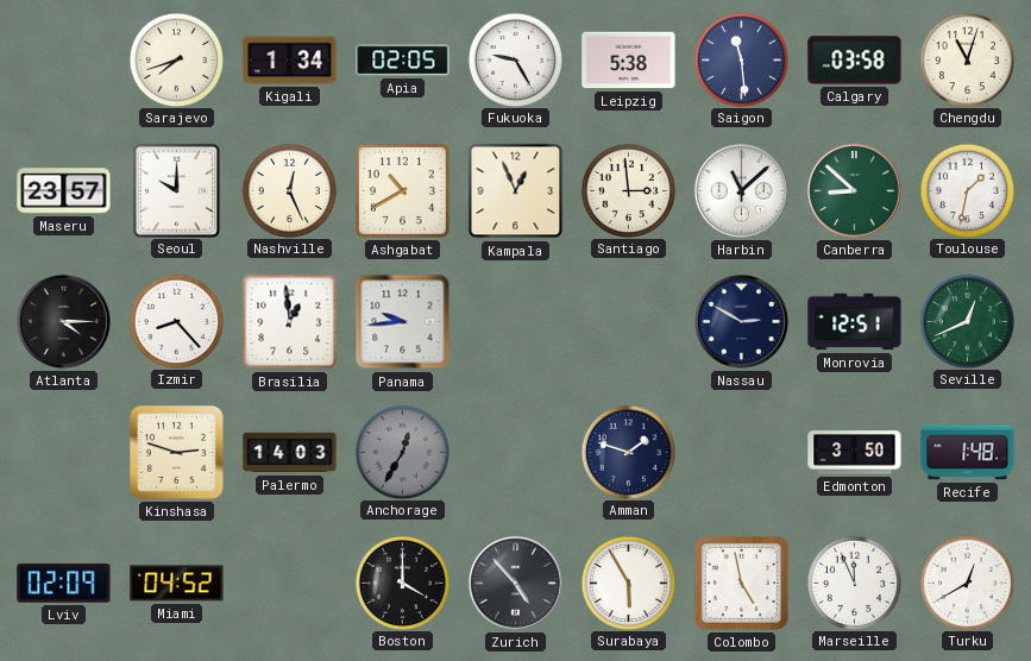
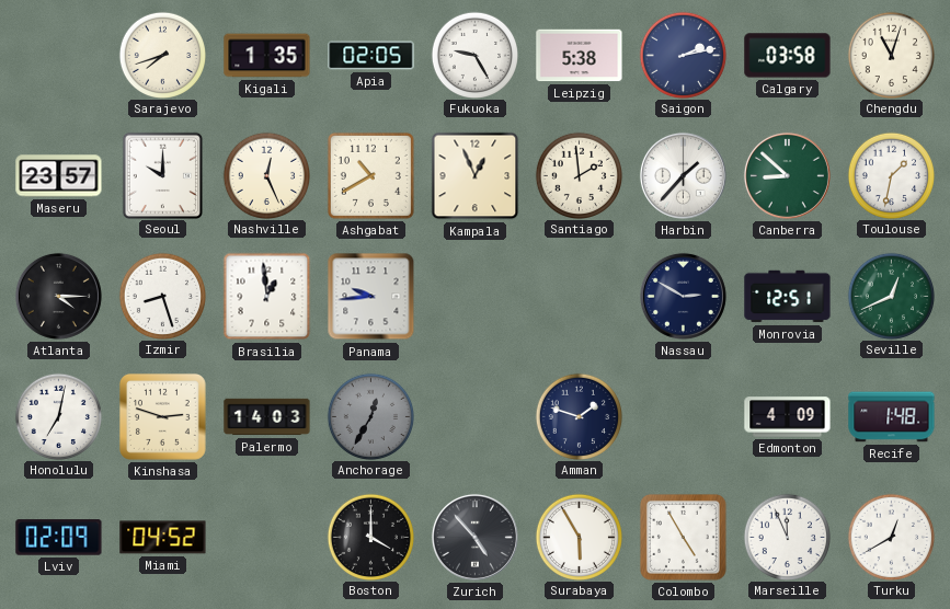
Kigali: 1:34 -> 1:35
Saigon: 11:29 -> 2:13
Santiago: 2:59 -> 1:59
Harbin: 11:08 -> 1:37
Izmir: 8:23 -> 8:27
Honolulu: none -> 7:02
Edmonton: 3:50 -> 4:09
Colombo: 4:58 -> 4:55
